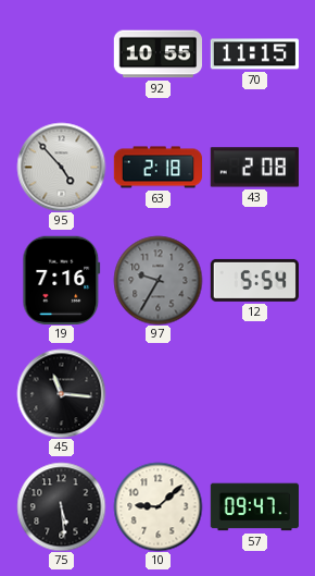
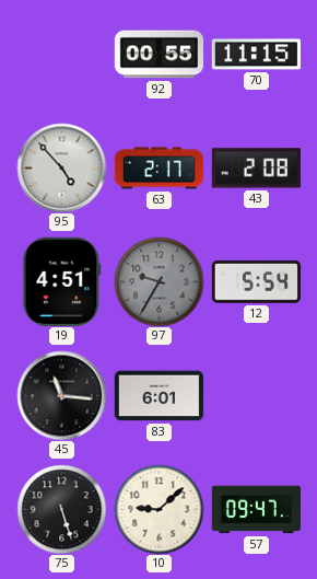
92: 10:55 -> 00:55
63: 2:18 -> 2:17
19: 7:16 -> 4:51
83: none -> 6:01
75: 5:29 -> 5:27
